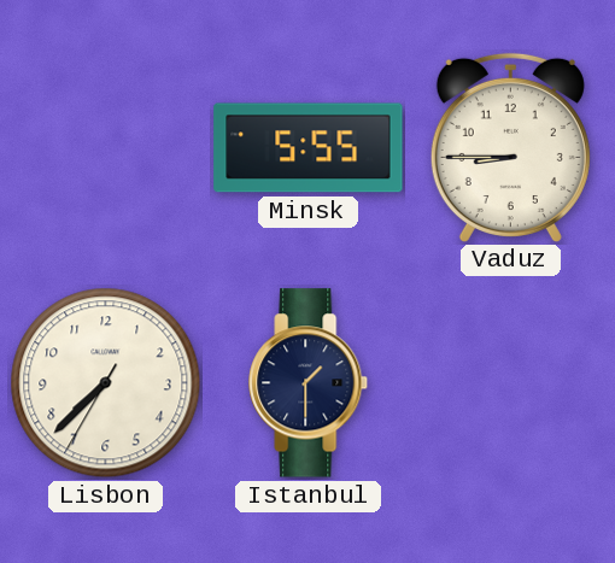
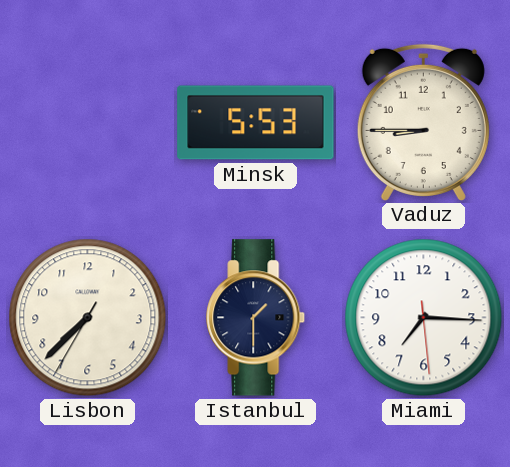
Minsk: 5:55 -> 5:53
Miami: none -> 7:15
